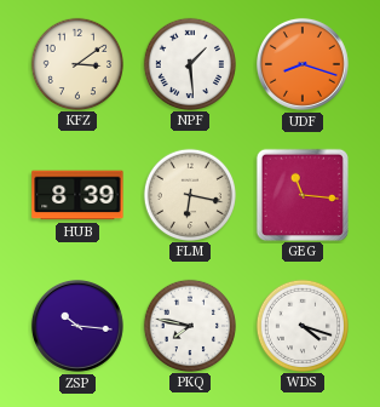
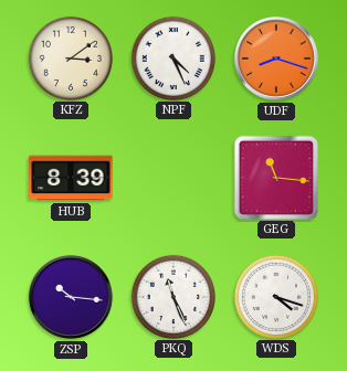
NPF: 1:29 -> 4:26
FLM: 6:17 -> none
PKQ: 7:47 -> 11:26
